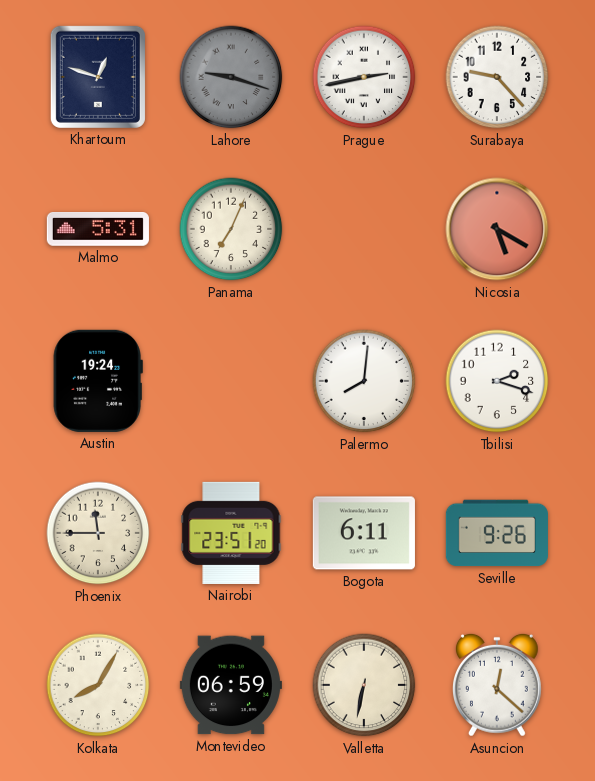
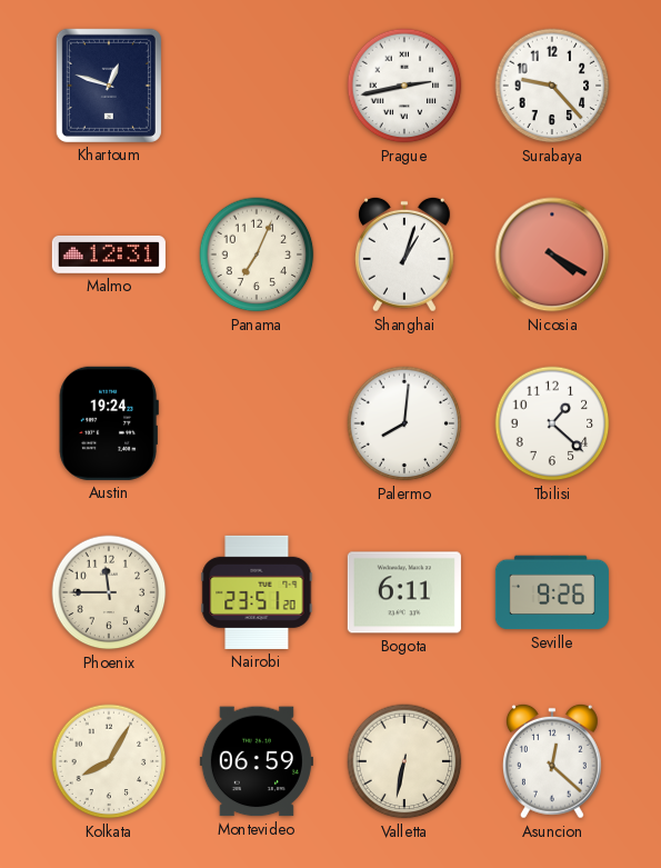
Lahore: 9:18 -> none
Malmo: 5:31 -> 12:31
Shanghai: none -> 1:03
Nicosia: 5:20 -> 4:20
Tbilisi: 2:18 -> 1:22
